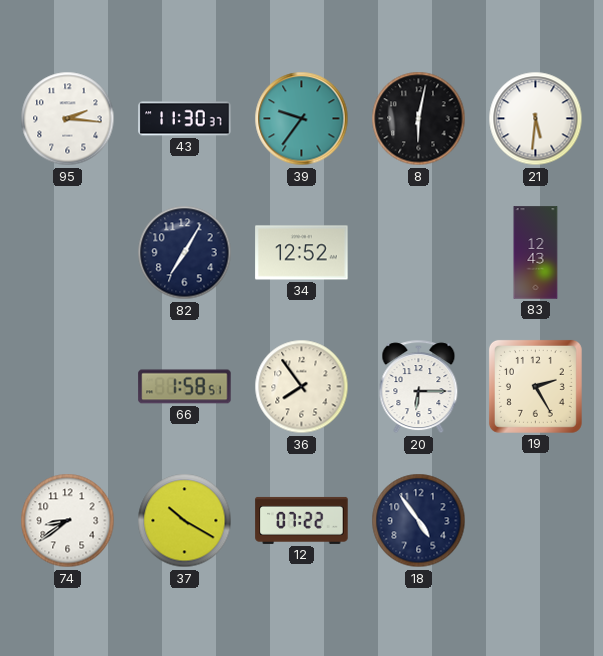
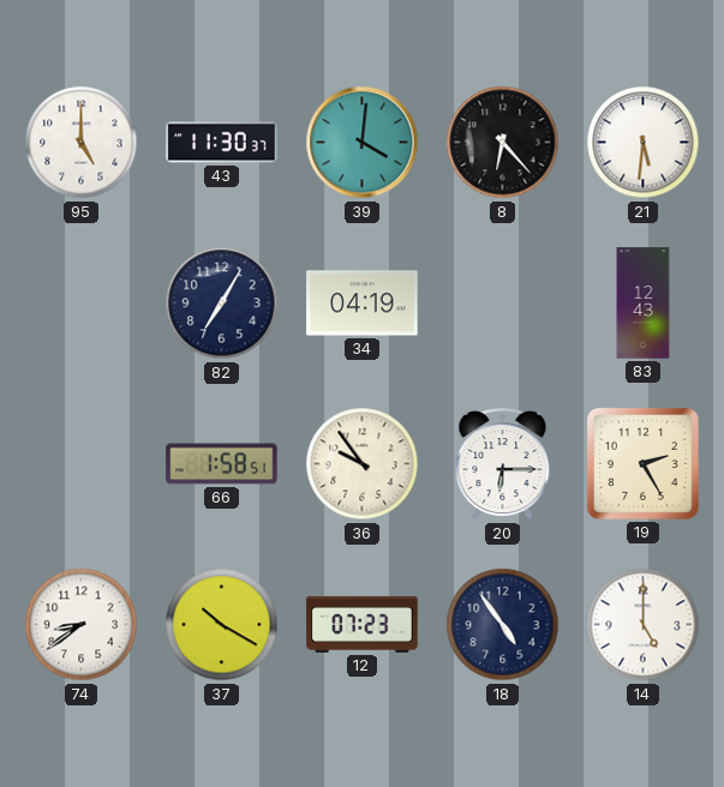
95: 2:16 -> 5:00
39: 9:36 -> 4:01
8: 6:02 -> 6:23
34: 12:52 -> 04:19
36: 7:54 -> 9:54
12: 07:22 -> 07:23
14: none -> 5:00
